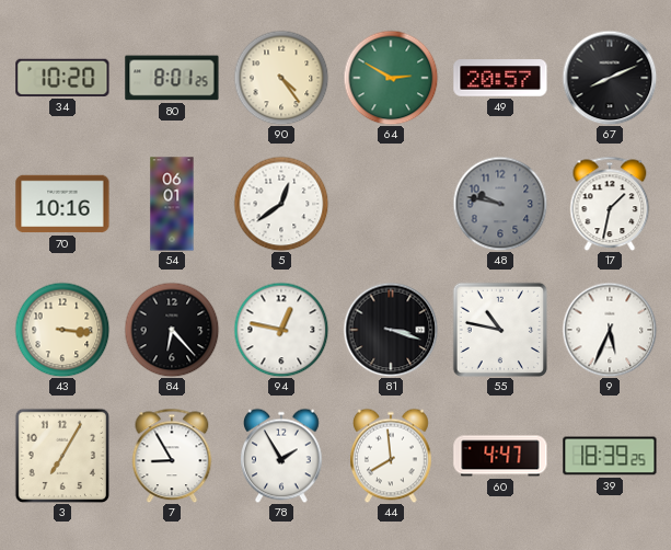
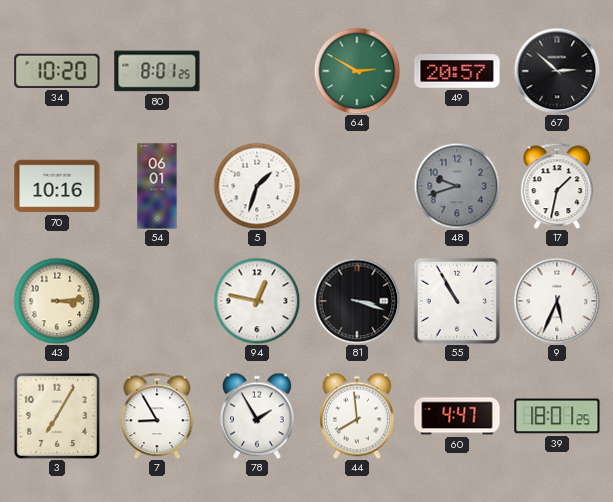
90: 4:24 -> none
67: 8:11 -> 2:52
5: 12:39 -> 1:33
48: 9:47 -> 9:42
43: 3:16 -> 3:14
84: 6:23 -> none
55: 10:47 -> 10:55
39: 18:39 -> 18:01
